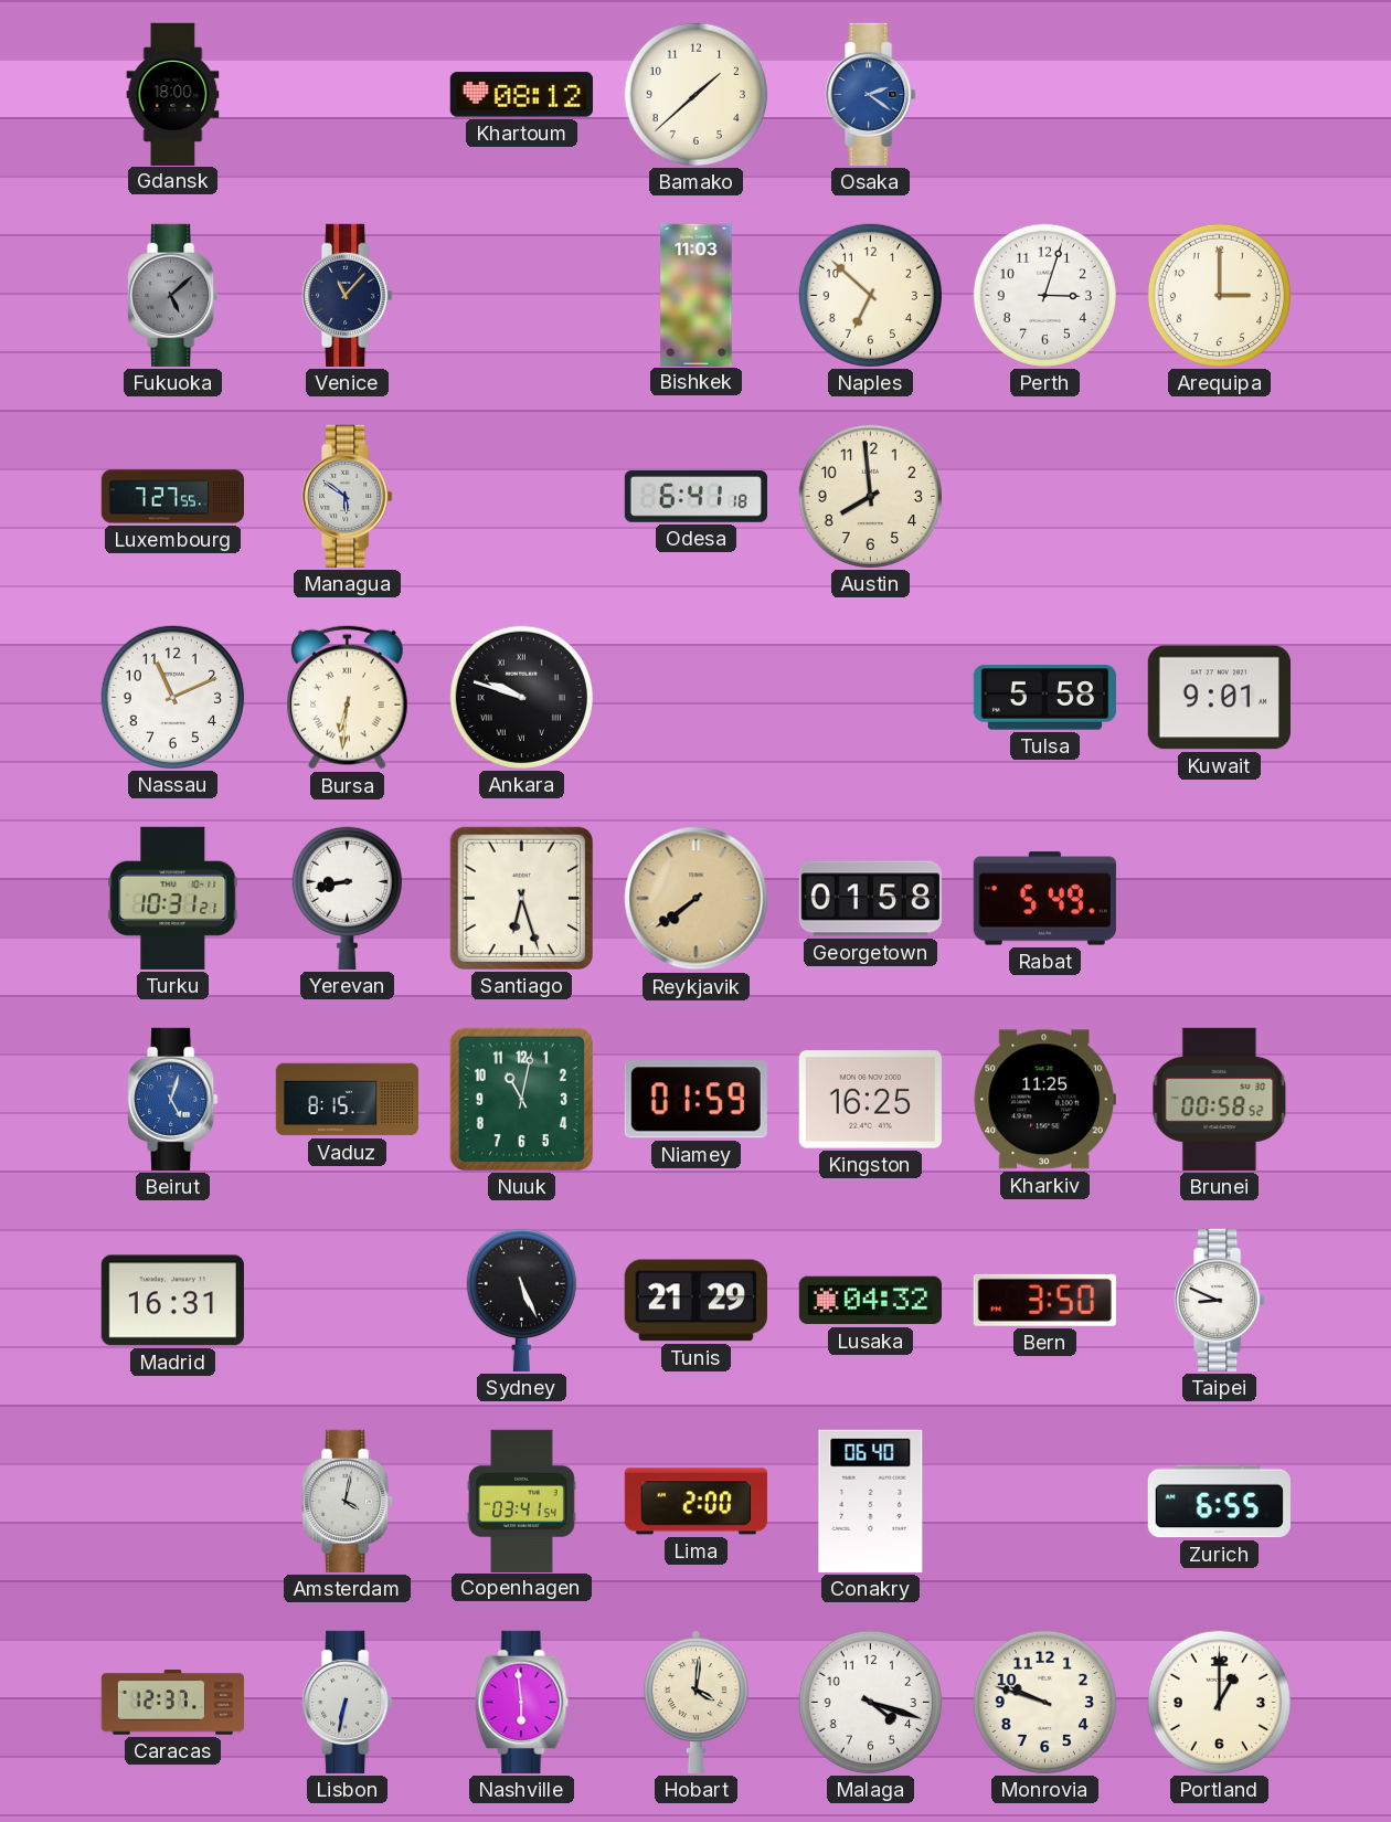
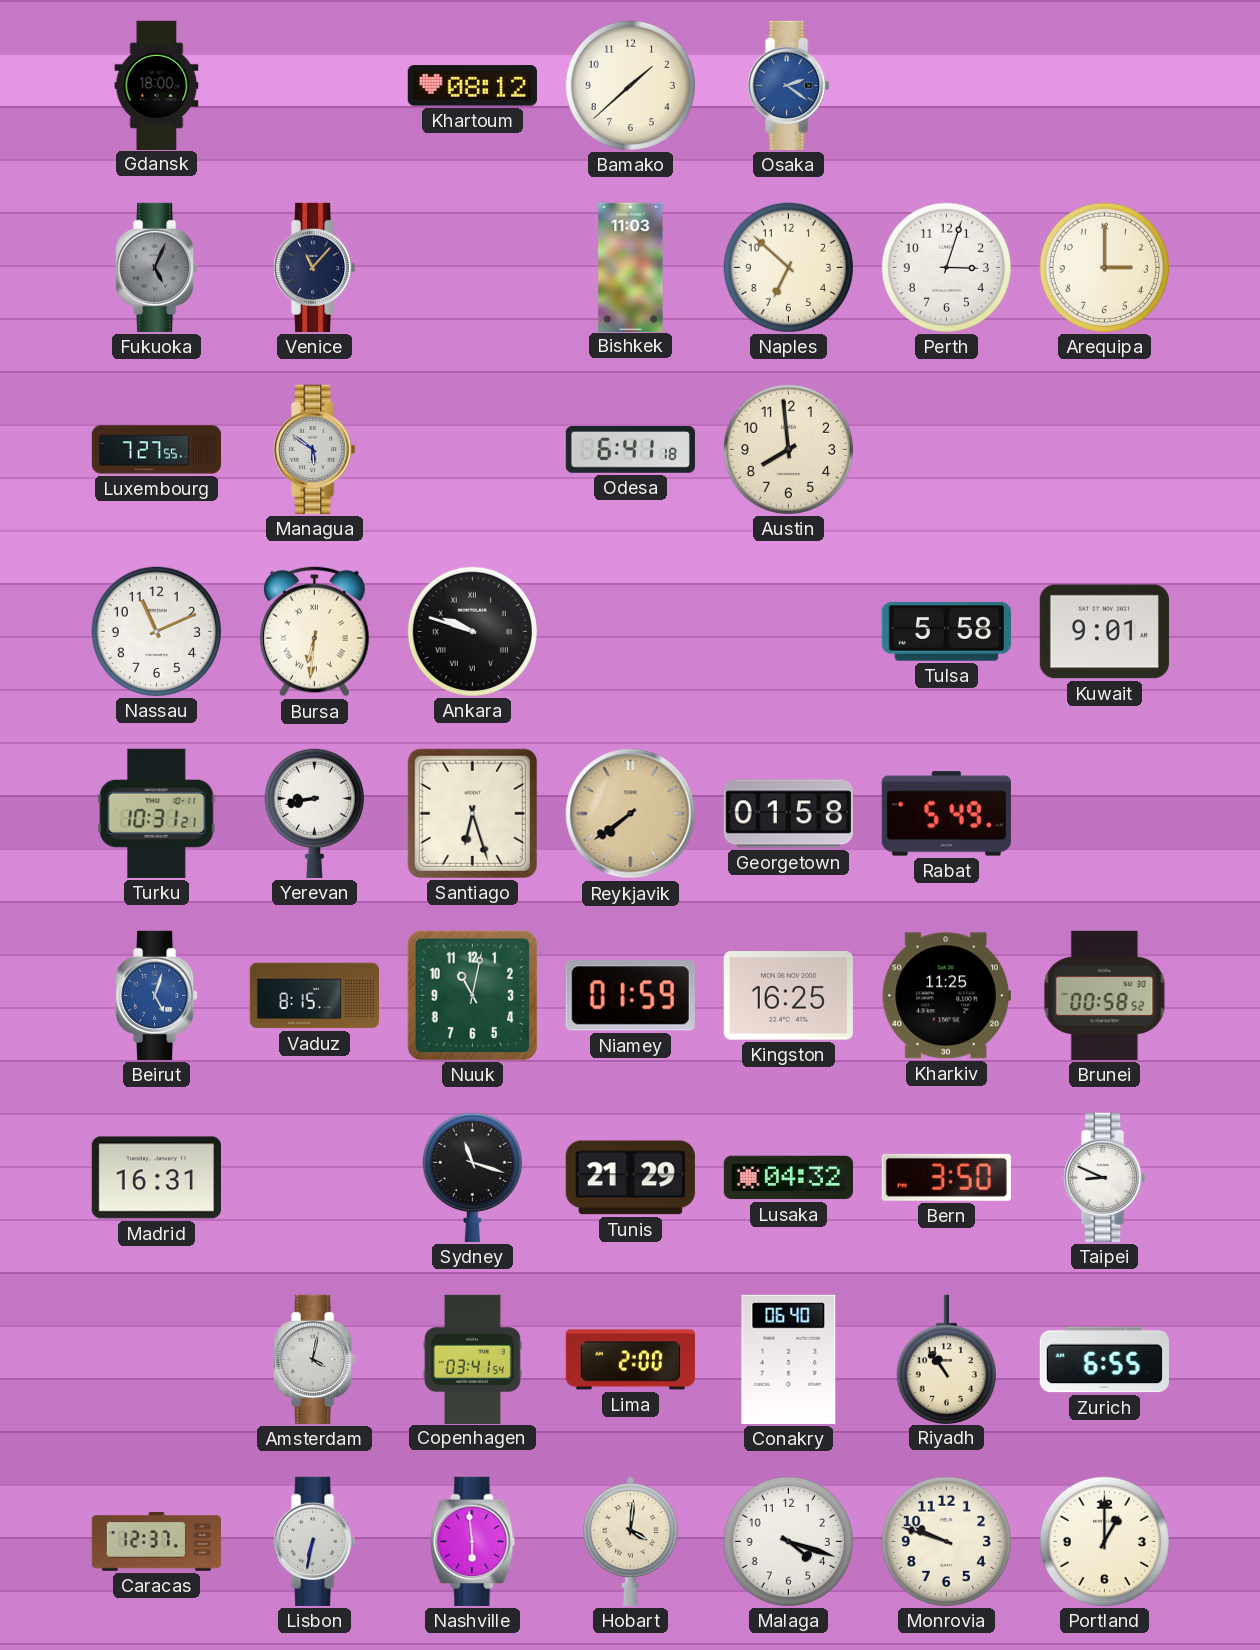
Fukuoka: 5:08 -> 5:04
Sydney: 5:26 -> 11:18
Riyadh: none -> 10:54
